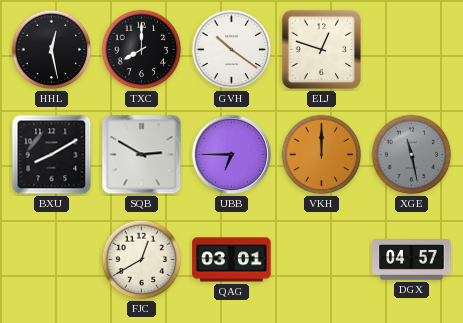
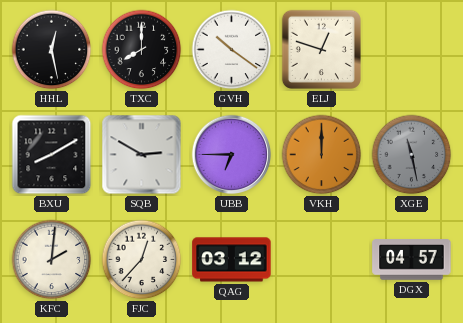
KFC: none -> 2:01
FJC: 12:40 -> 12:37
QAG: 03:01 -> 03:12
